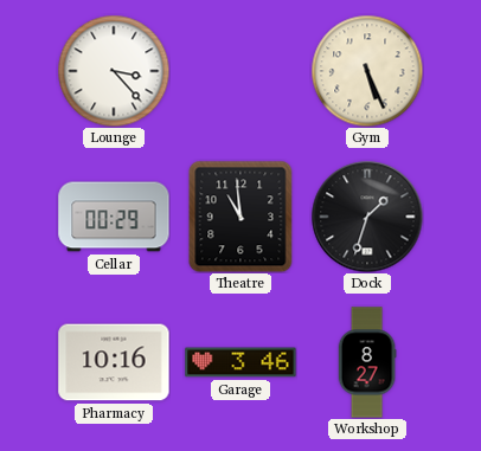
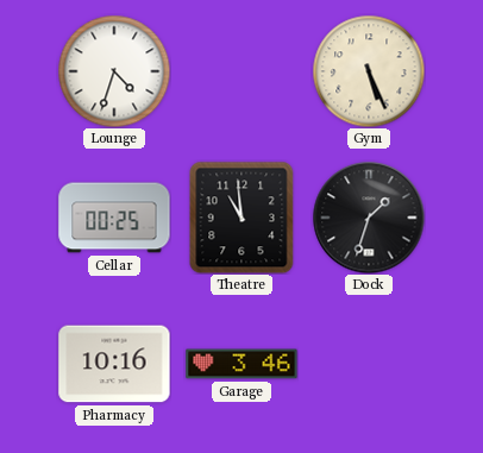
Lounge: 3:23 -> 4:33
Cellar: 00:29 -> 00:25
Workshop: 8:27 -> none
